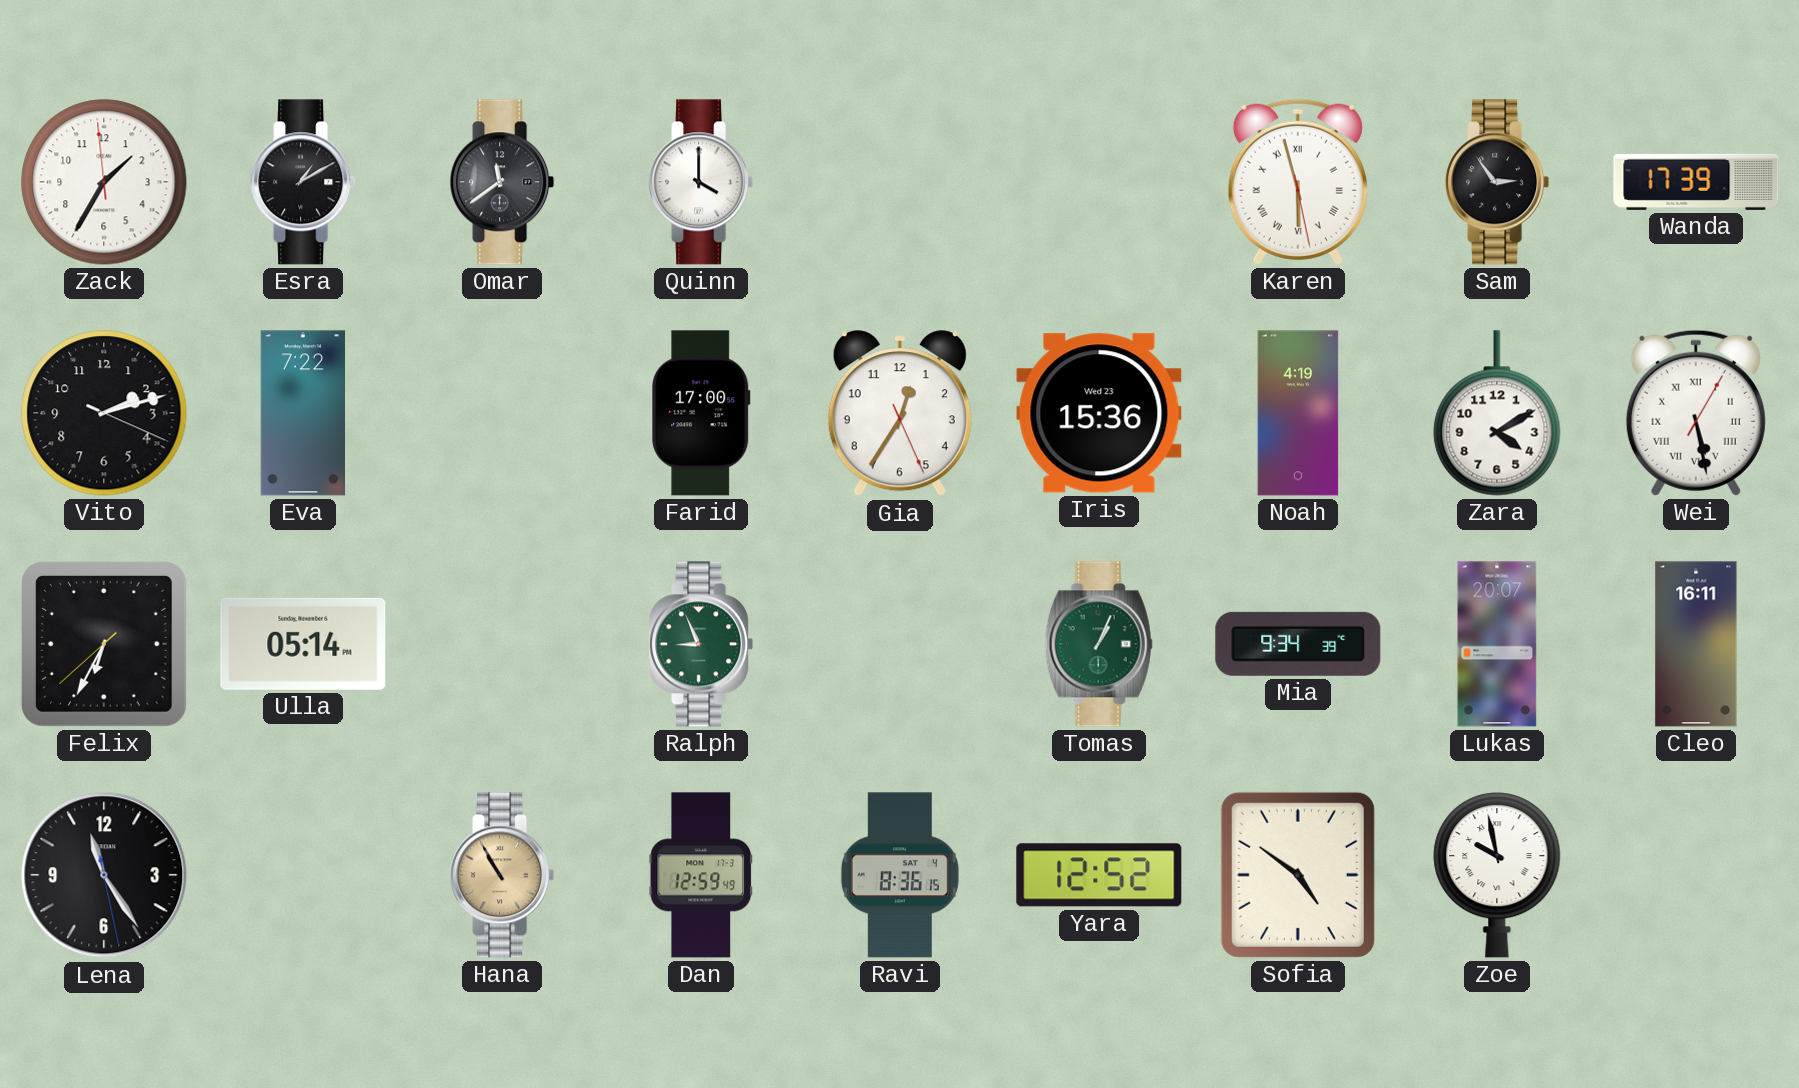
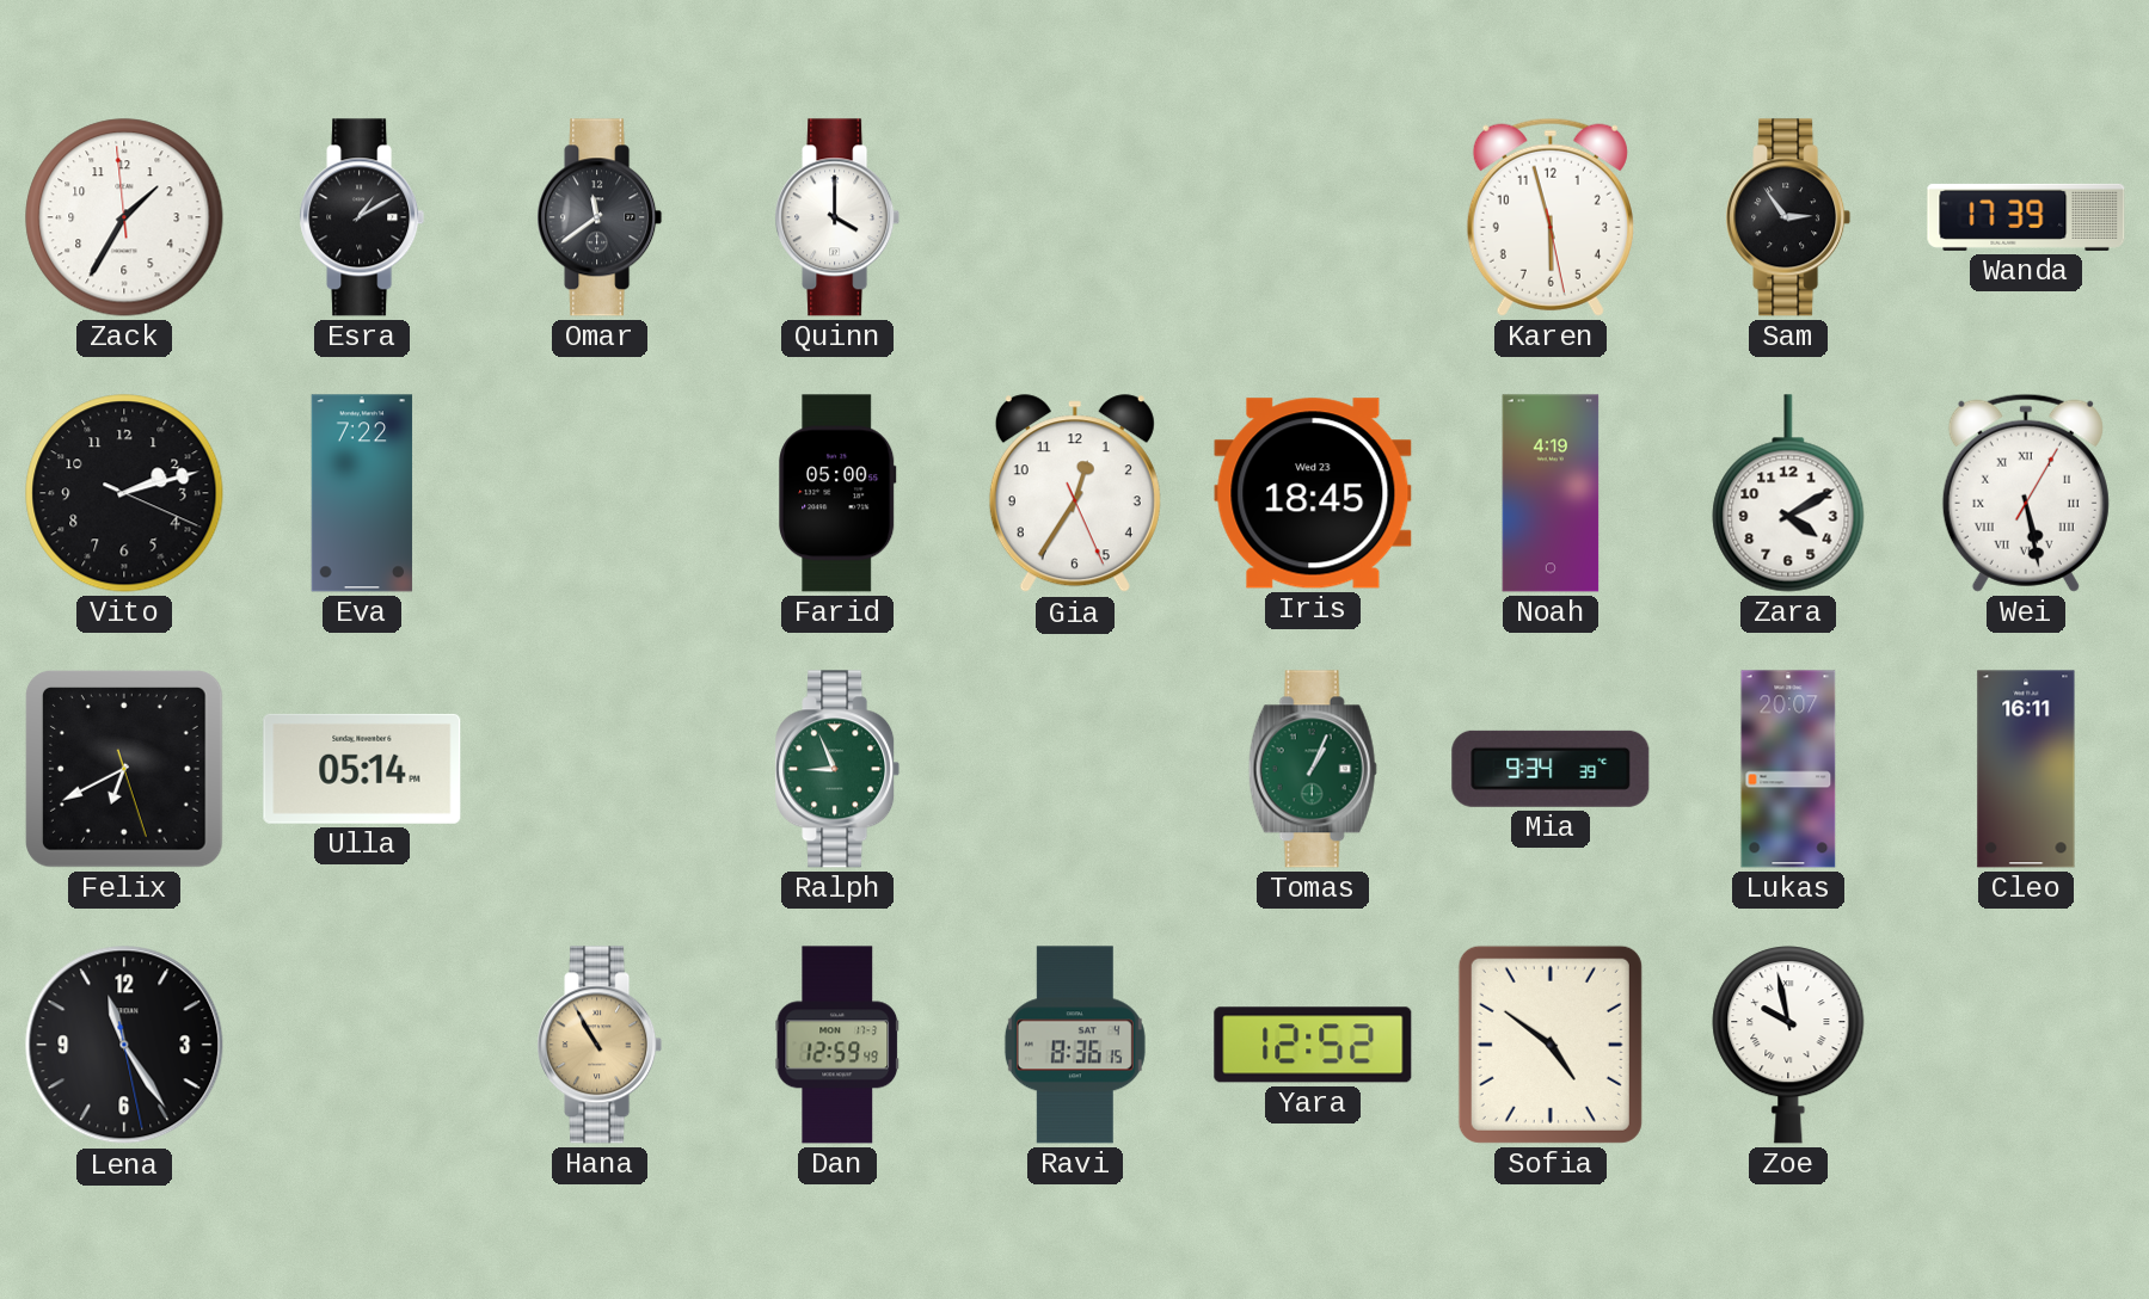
Karen numerals: Roman -> Arabic
Farid: 17:00 -> 05:00
Iris: 15:36 -> 18:45
Felix: 6:34 -> 6:40
